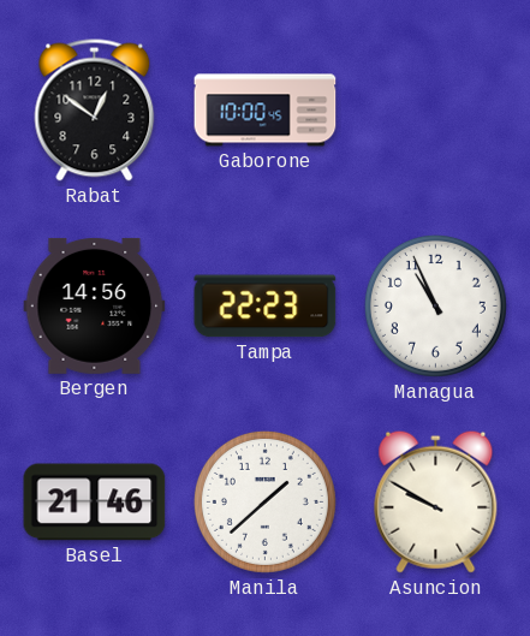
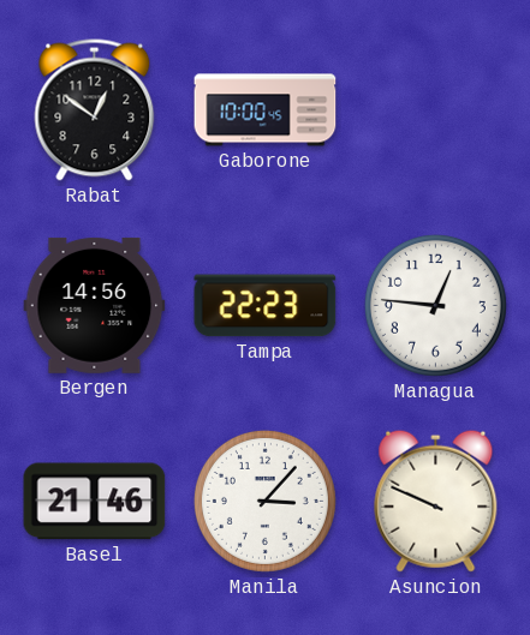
Managua: 10:56 -> 12:46
Manila: 1:38 -> 3:07
Asuncion: 9:50 -> 9:49
